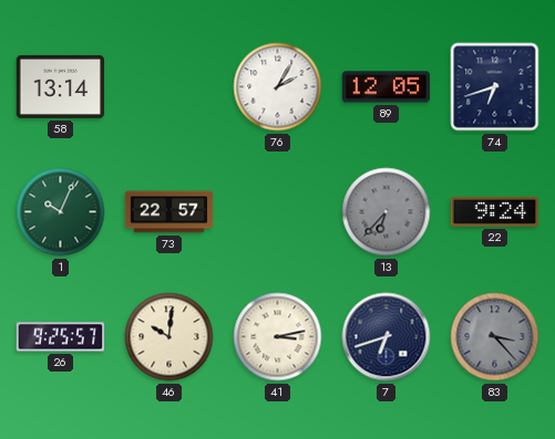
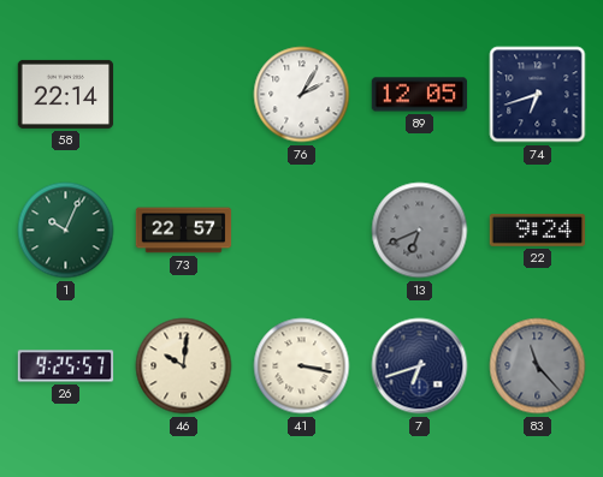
58: 13:14 -> 22:14
13: 6:37 -> 6:41
41: 3:13 -> 3:17
83: 3:23 -> 11:23
